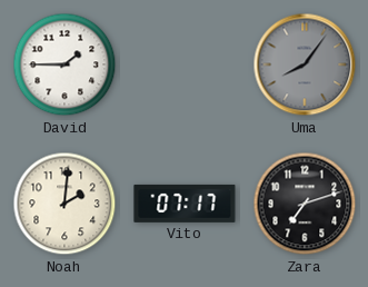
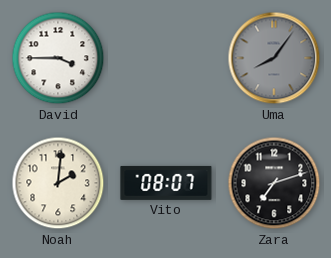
David: 1:45 -> 3:45
Vito: 07:17 -> 08:07
